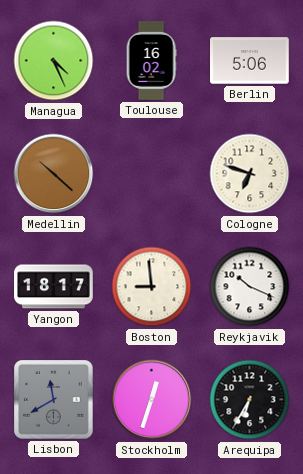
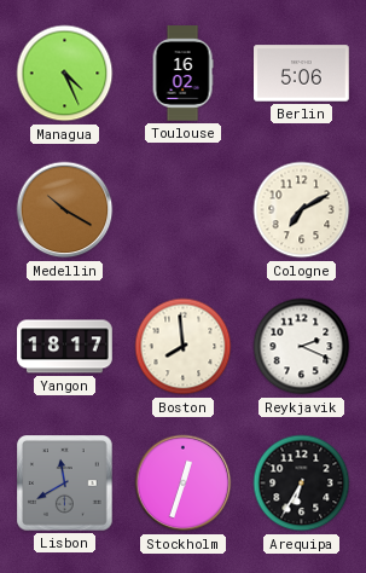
Medellin: 10:22 -> 10:20
Cologne: 6:48 -> 7:10
Boston: 8:59 -> 7:59
Reykjavik: 10:19 -> 2:19
